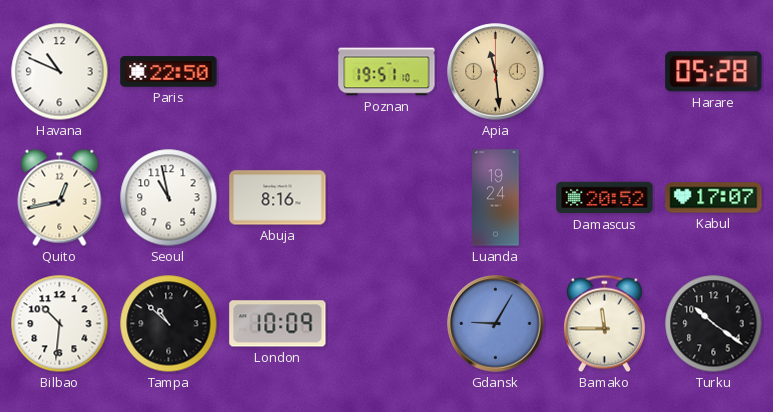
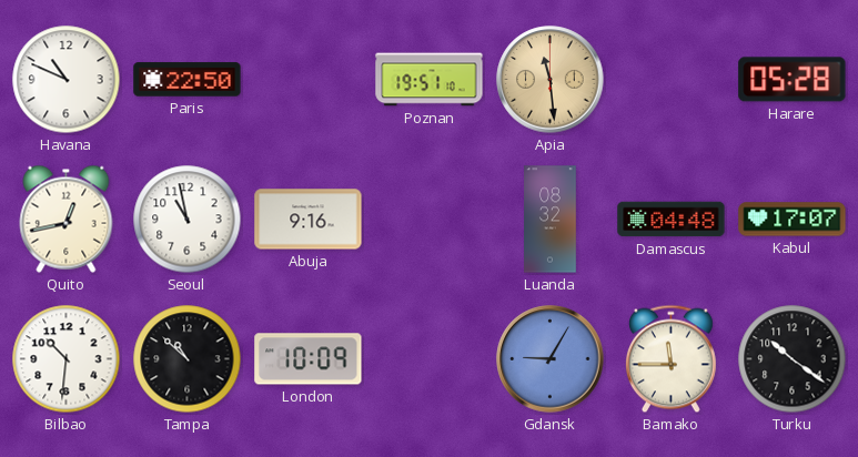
Abuja: 8:16 -> 9:16
Luanda: 19:24 -> 08:32
Damascus: 20:52 -> 04:48
